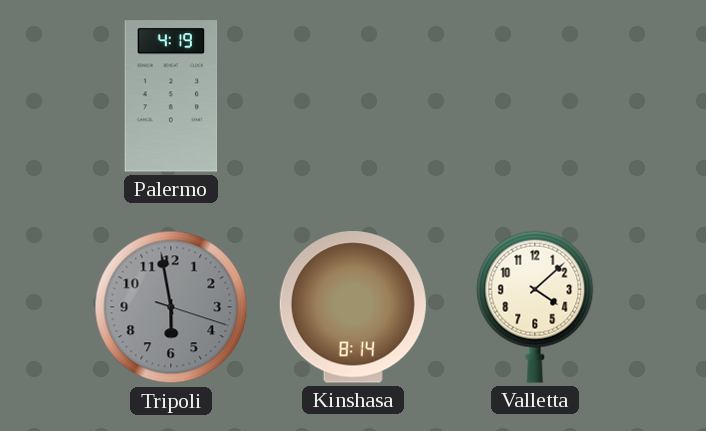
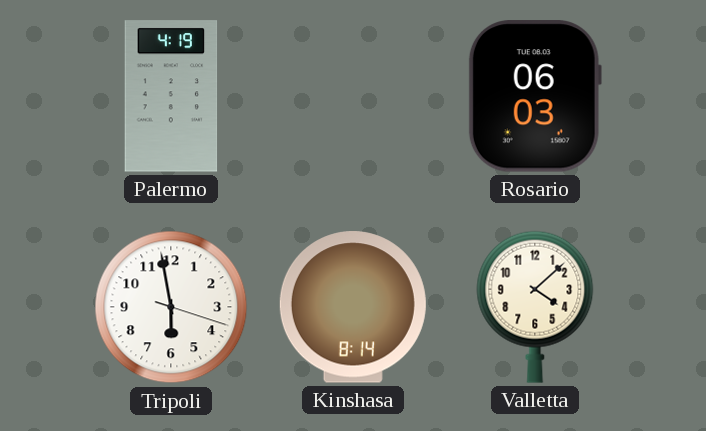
Rosario: none -> 06:03
Tripoli dial: grey -> white
